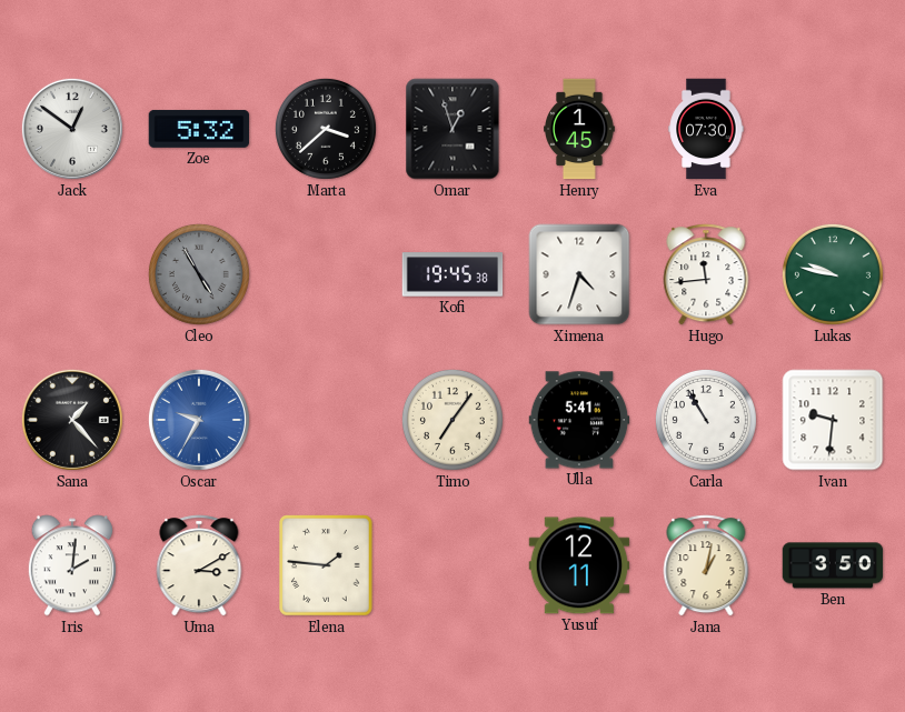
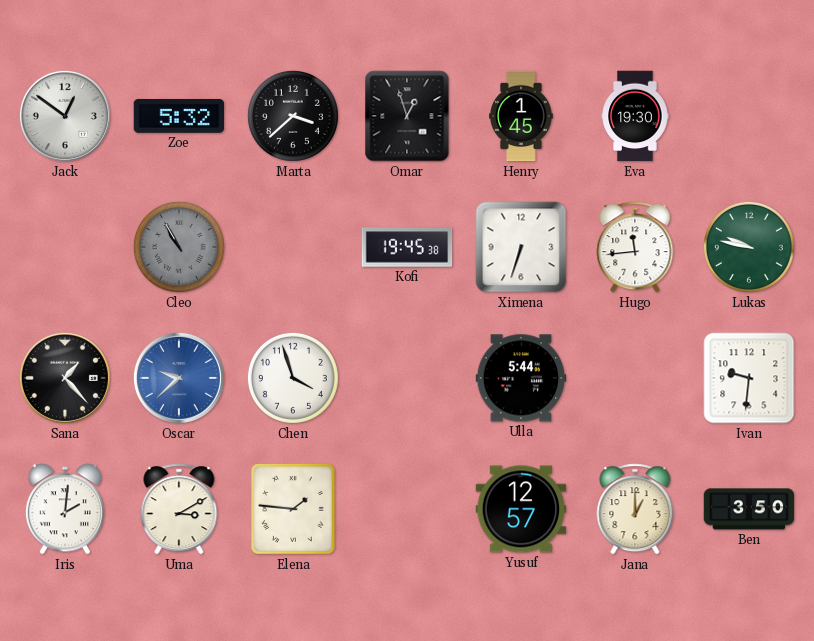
Eva: 07:30 -> 19:30
Cleo: 4:55 -> 10:55
Ximena: 4:33 -> 6:33
Oscar: 9:35 -> 9:38
Chen: none -> 3:57
Timo: 7:06 -> none
Ulla: 5:41 -> 5:44
Carla: 10:55 -> none
Yusuf: 12:11 -> 12:57
Jana: 1:02 -> 1:00
